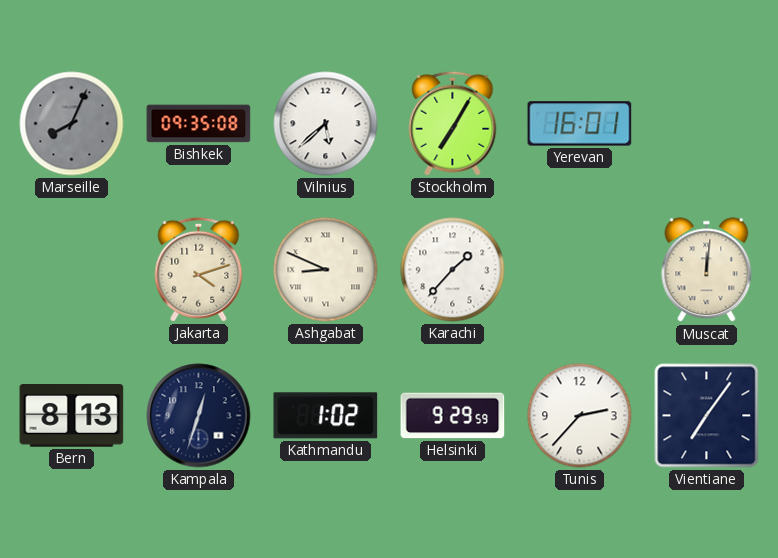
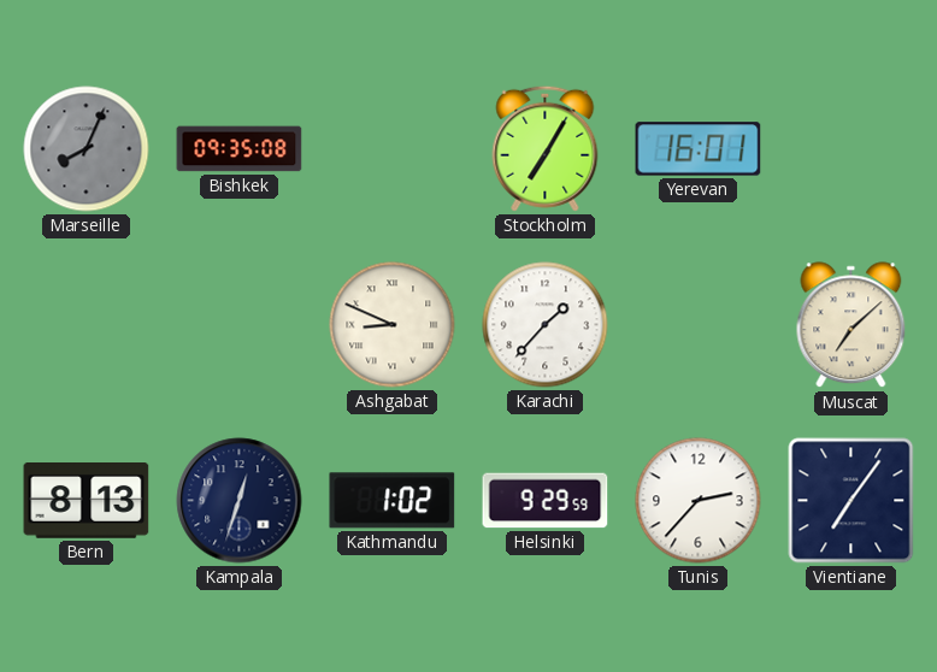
Vilnius: 5:38 -> none
Jakarta: 4:12 -> none
Muscat: 12:01 -> 7:08
